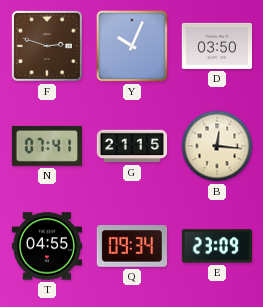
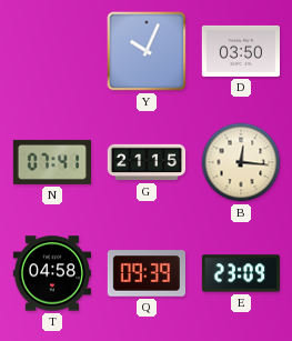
F: 2:48 -> none
T: 04:55 -> 04:58
Q: 09:34 -> 09:39
